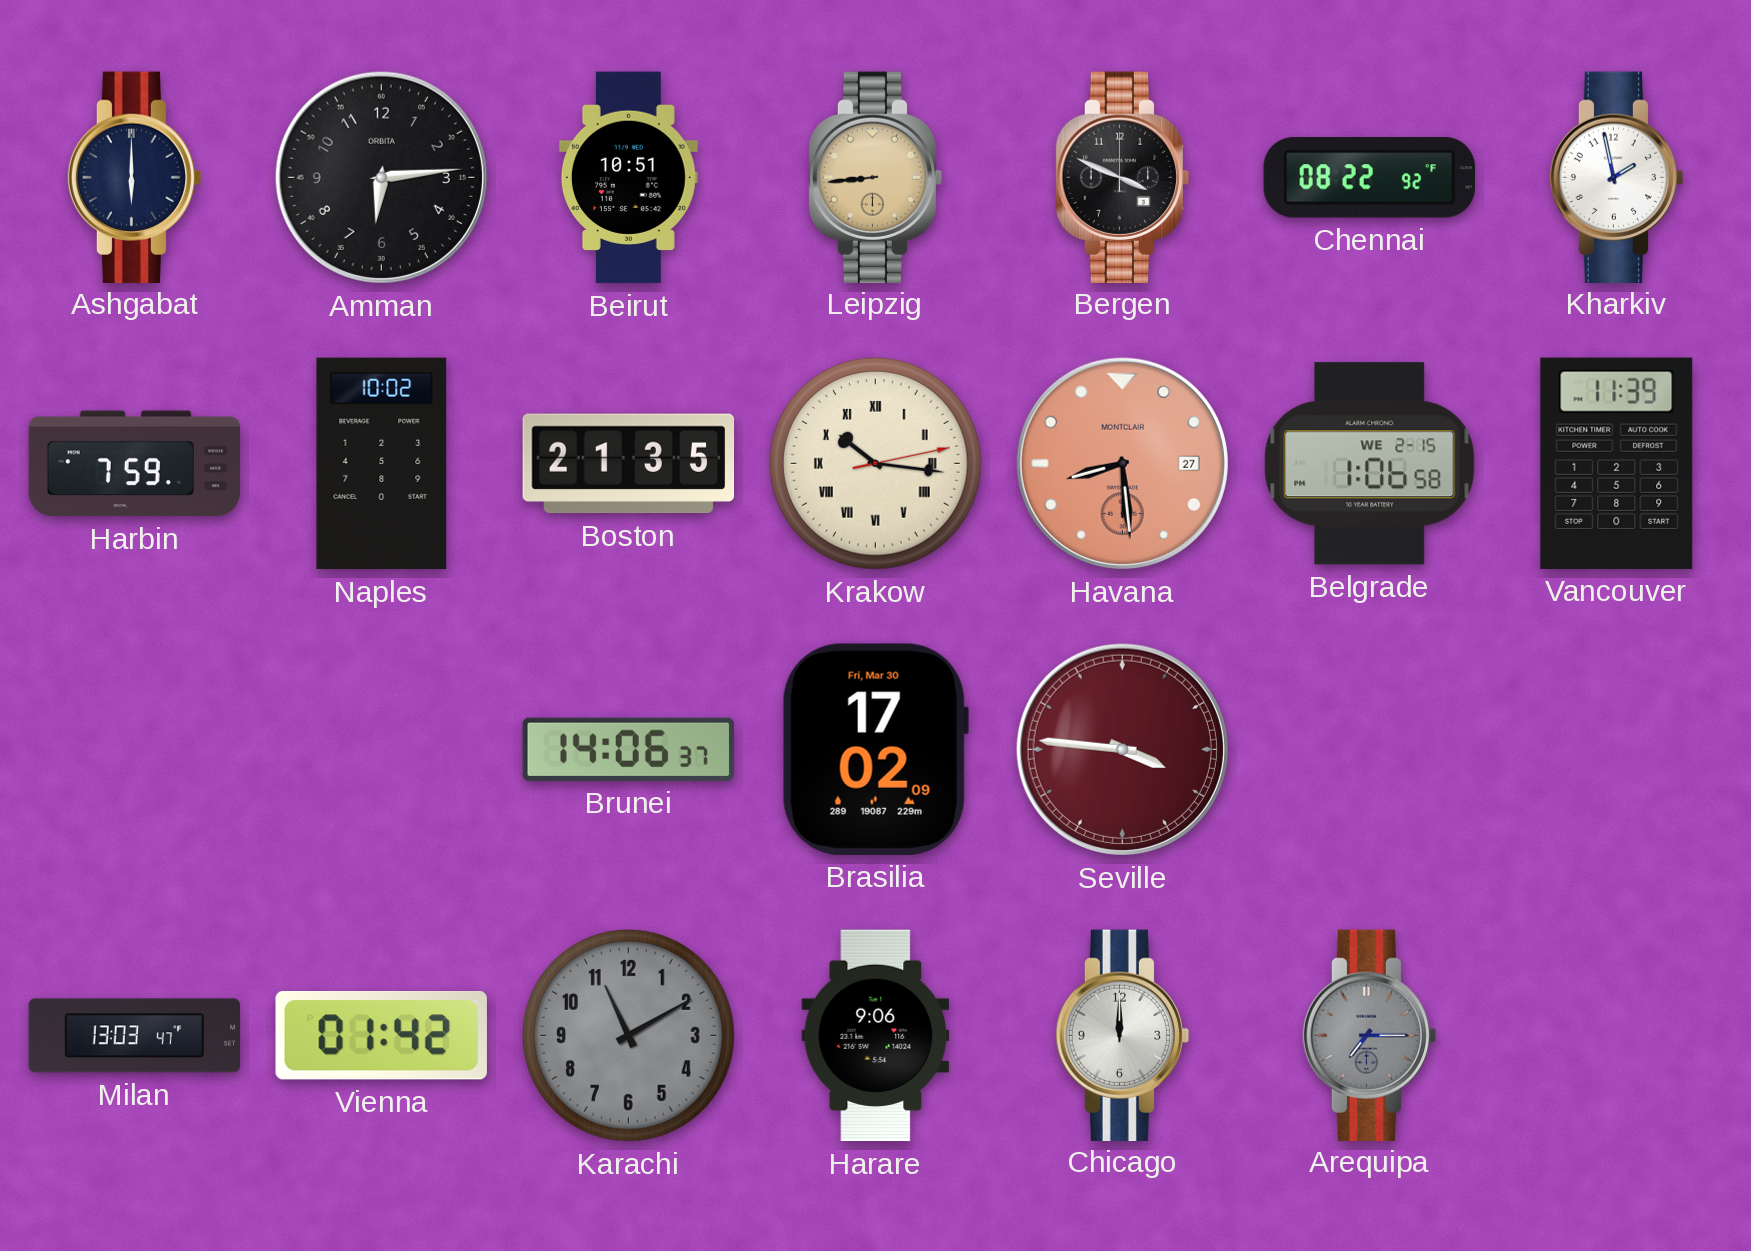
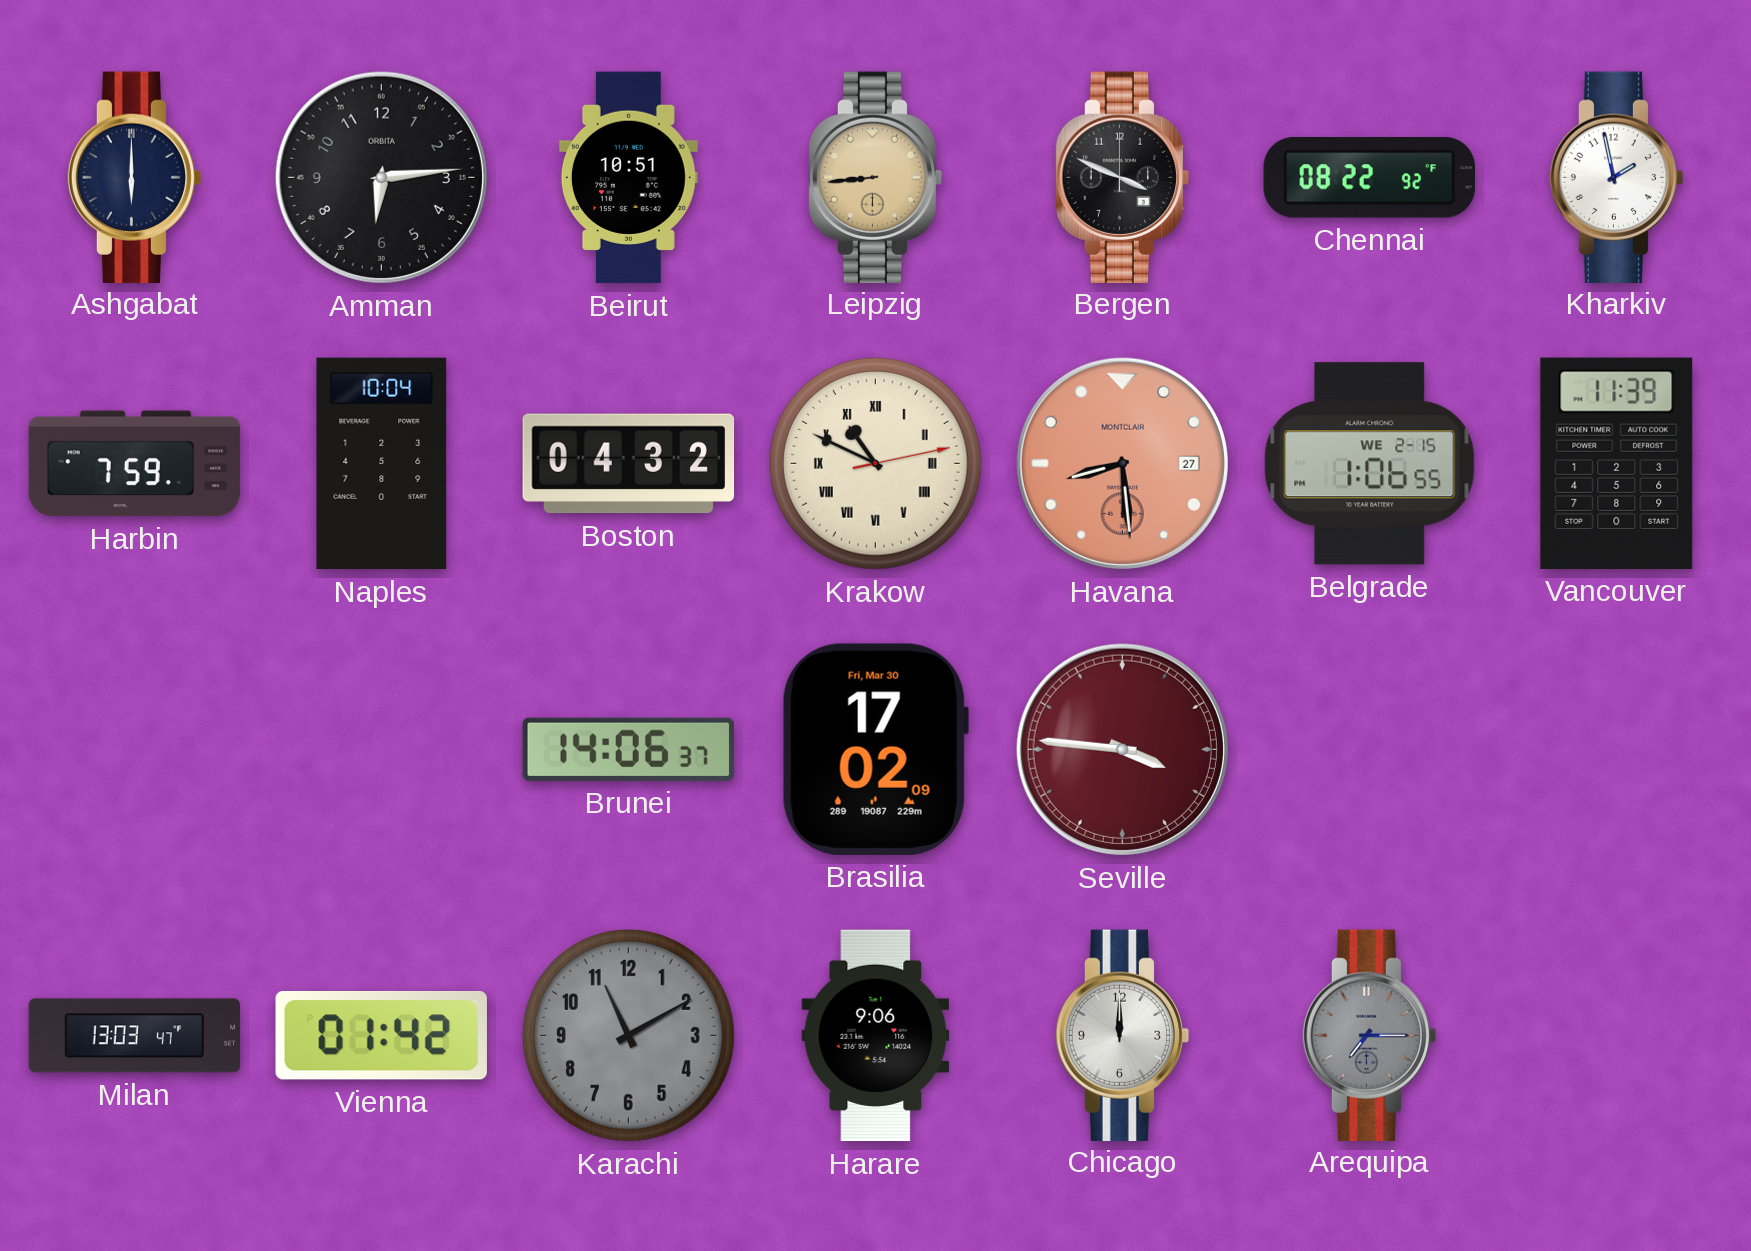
Naples: 10:02 -> 10:04
Boston: 21:35 -> 04:32
Krakow: 10:16 -> 10:49
Belgrade: 1:06:58 -> 1:06:55
